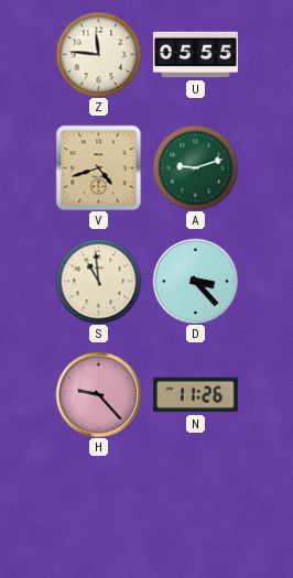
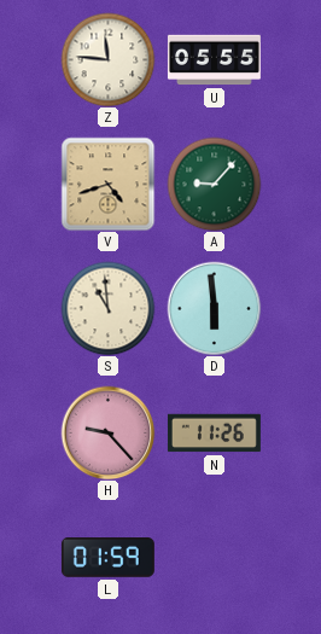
A: 9:12 -> 9:07
D: 3:23 -> 5:59
L: none -> 01:59
